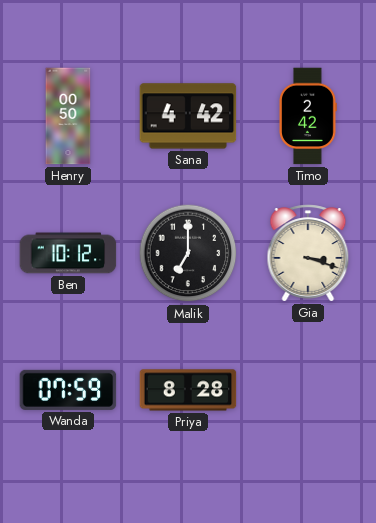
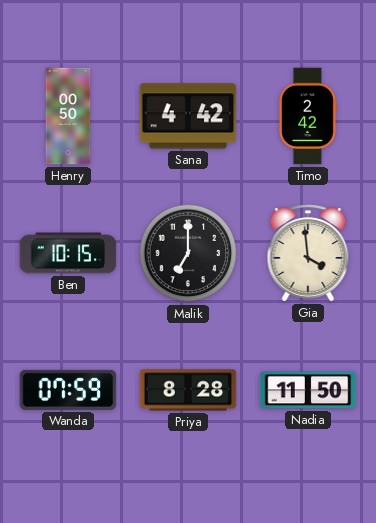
Ben: 10:12 -> 10:15
Gia: 3:18 -> 3:59
Nadia: none -> 11:50
